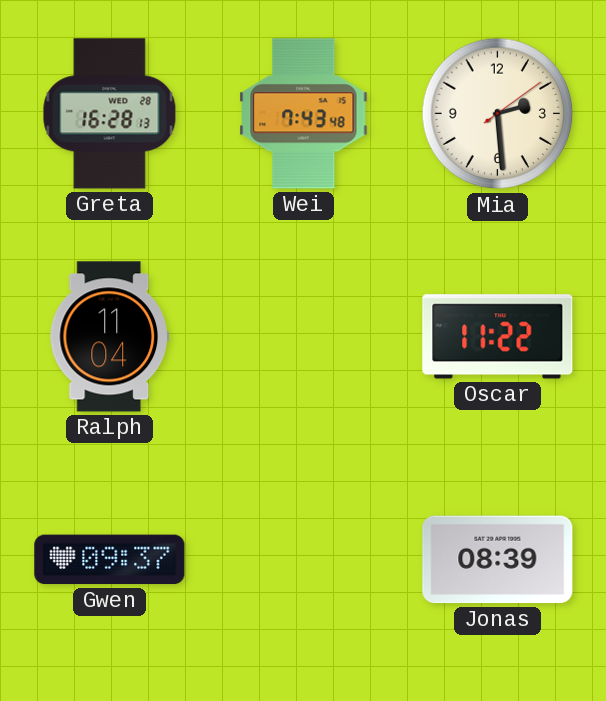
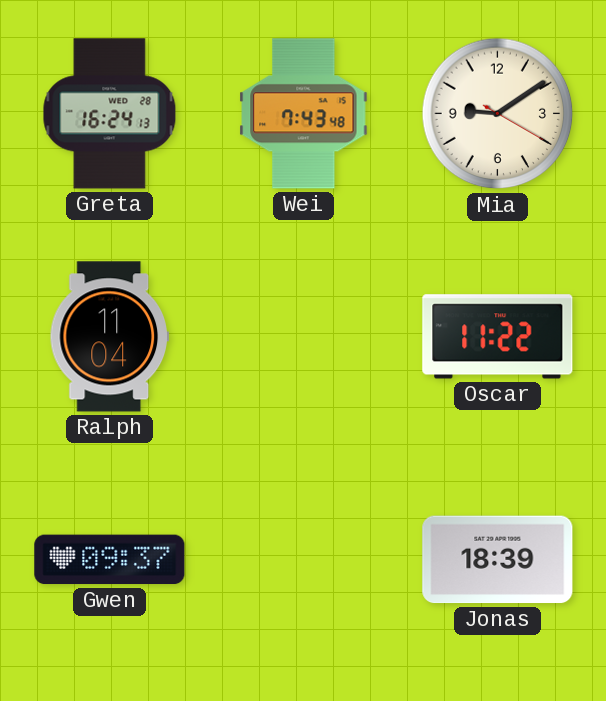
Greta: 16:28 -> 16:24
Mia: 2:29 -> 9:09
Jonas: 08:39 -> 18:39
